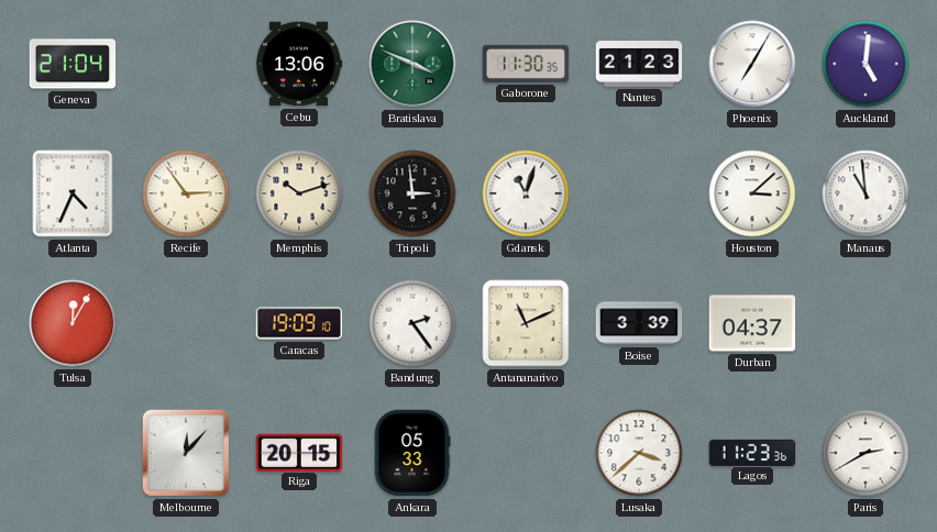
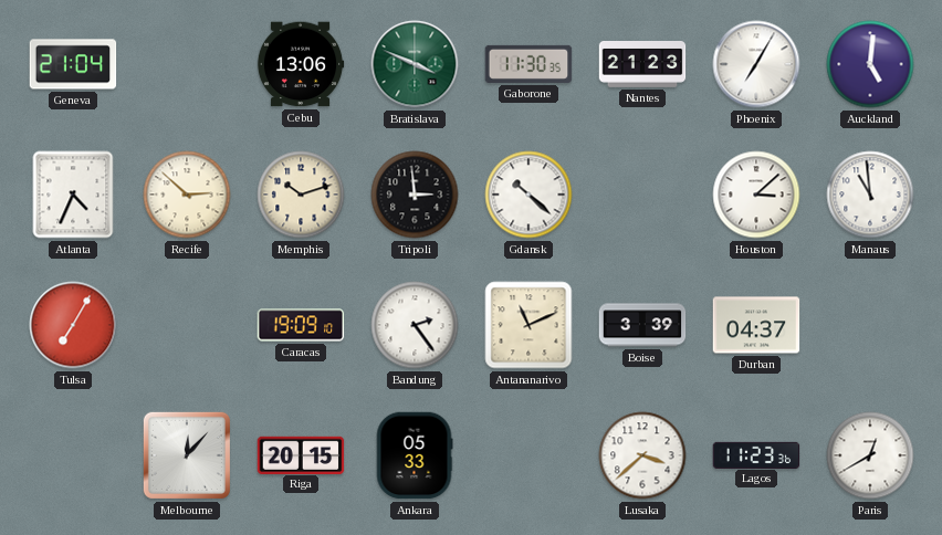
Recife: 2:54 -> 2:52
Gdansk: 11:03 -> 10:22
Tulsa: 12:05 -> 7:05
Paris: 2:40 -> 12:40
